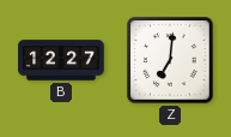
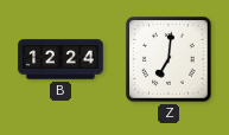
B: 12:27 -> 12:24
